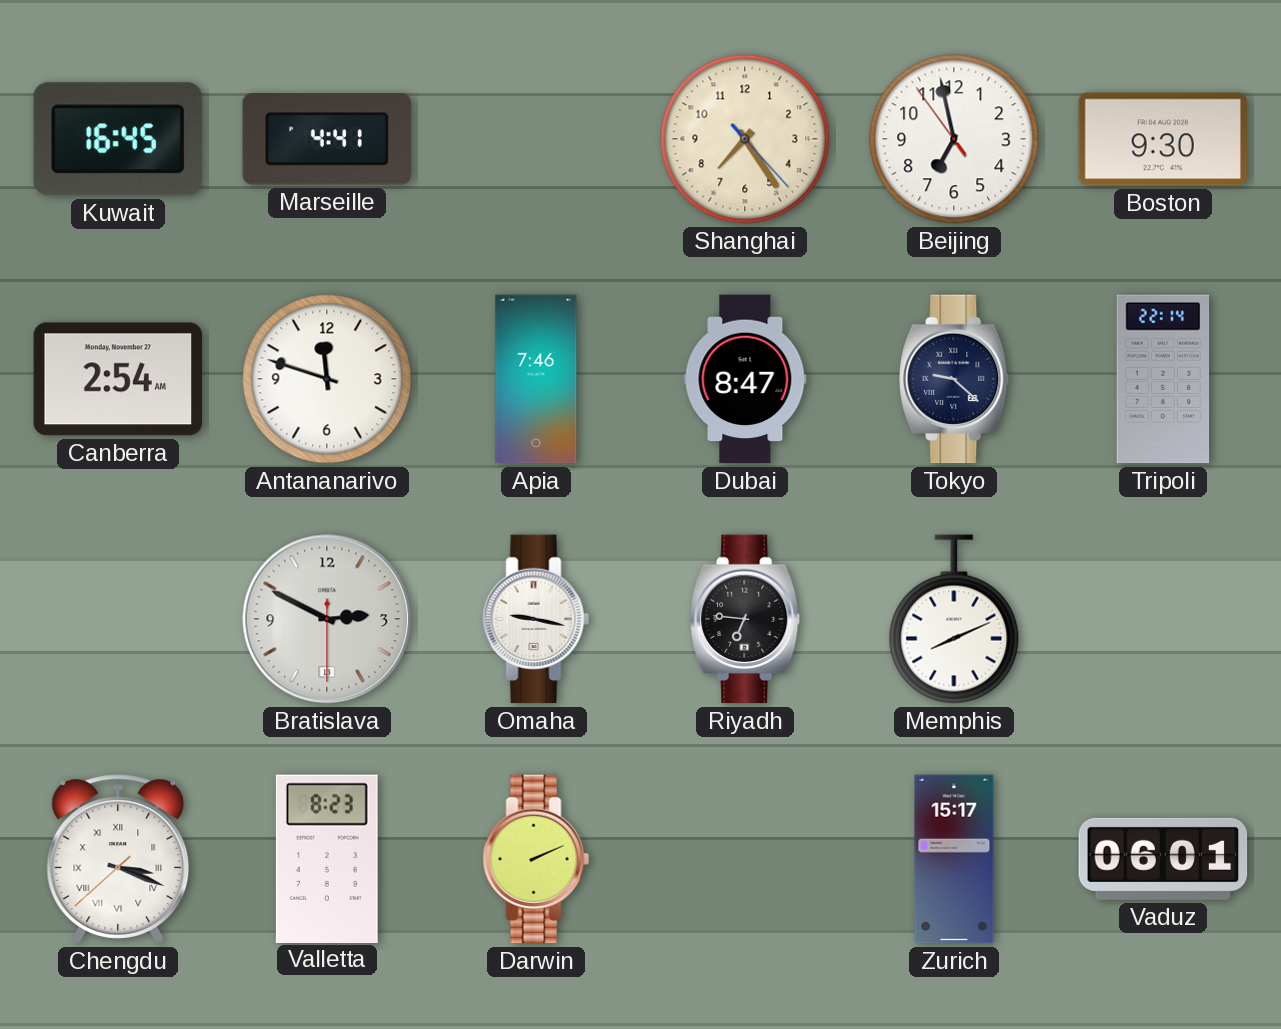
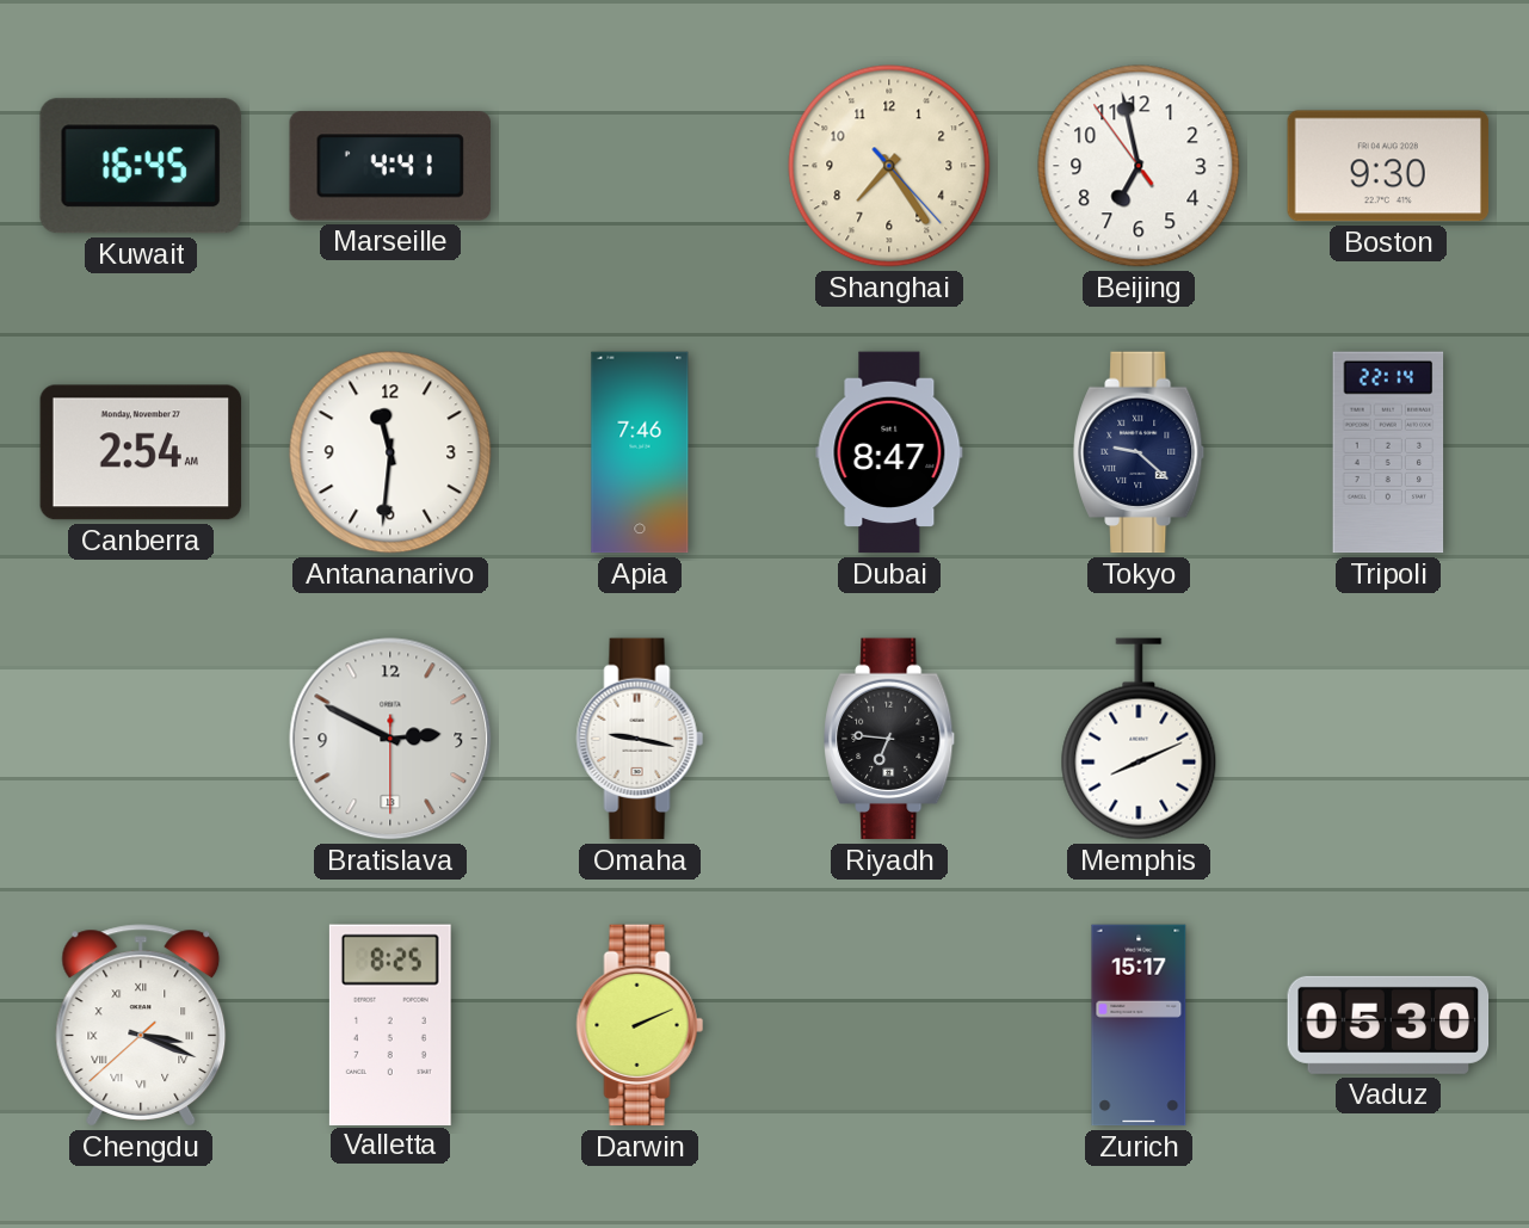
Antananarivo: 11:48 -> 11:31
Valletta: 8:23 -> 8:25
Vaduz: 06:01 -> 05:30
